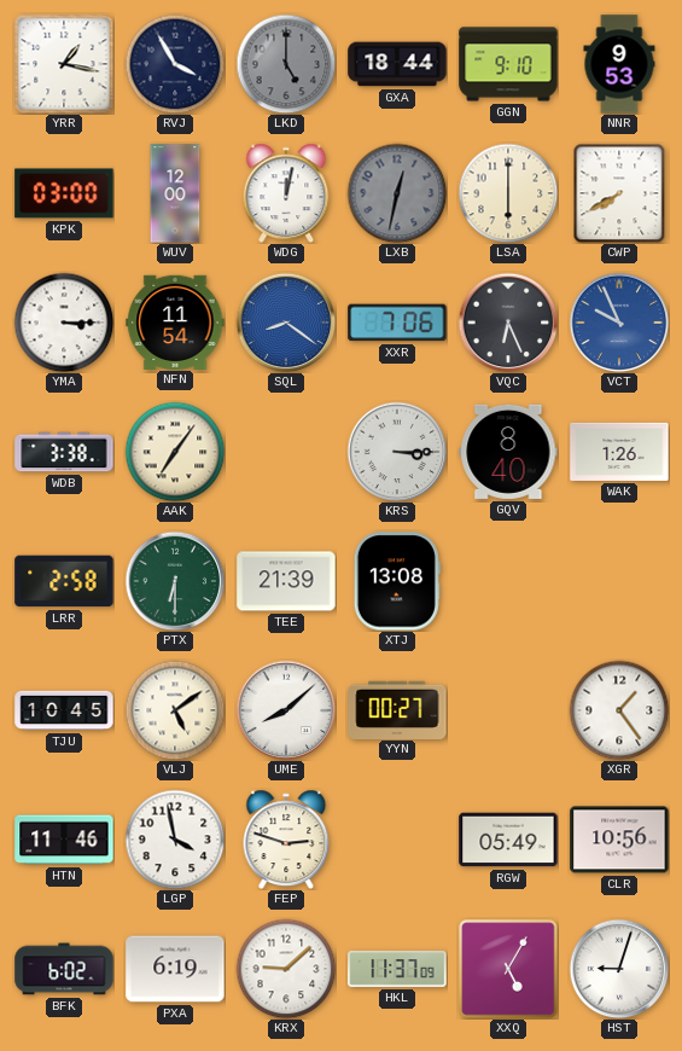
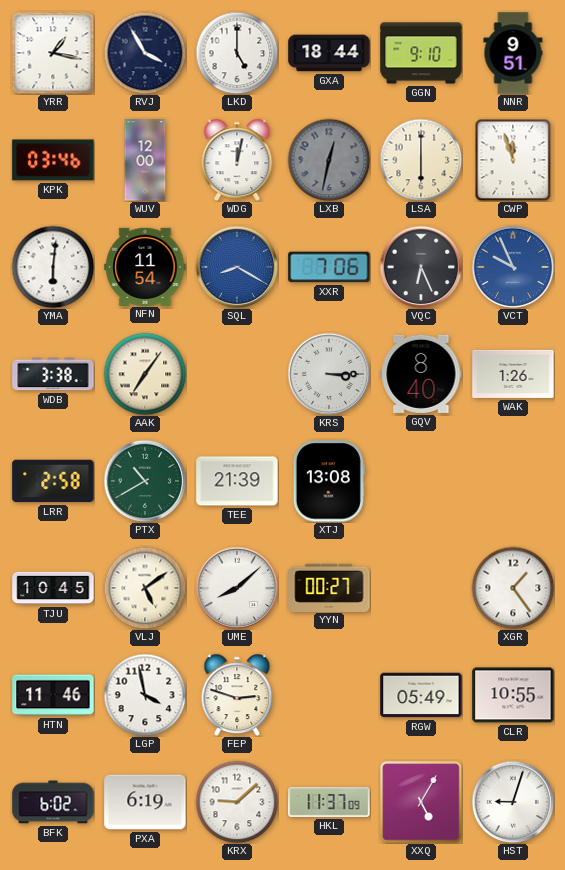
LKD dial: grey -> white
NNR: 9:53 -> 9:51
KPK: 03:00 -> 03:46
CWP: 7:40 -> 11:57
YMA: 3:15 -> 6:01
SQL: 8:21 -> 8:20
PTX: 6:30 -> 10:40
CLR: 10:56 -> 10:55
